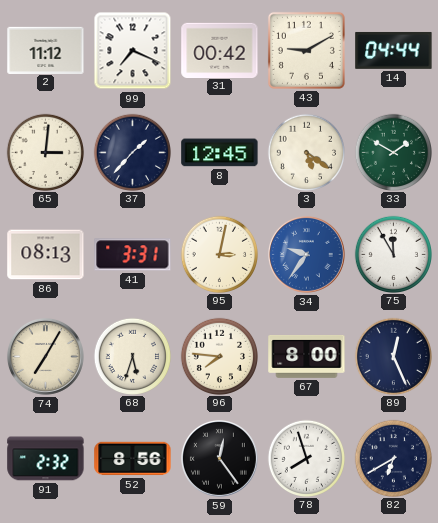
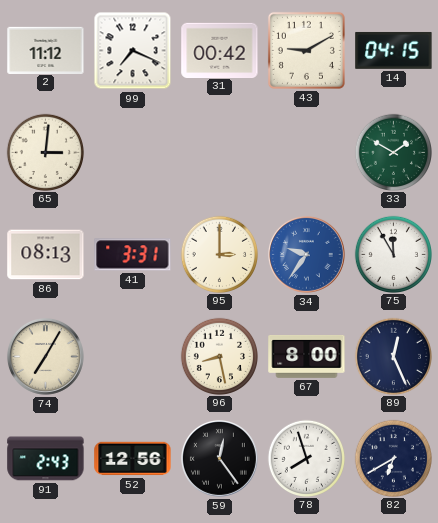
14: 04:44 -> 04:15
37: 1:37 -> none
8: 12:45 -> none
3: 5:21 -> none
95: 3:02 -> 3:00
68: 5:33 -> none
96: 7:46 -> 8:28
91: 2:32 -> 2:43
52: 8:56 -> 12:56
